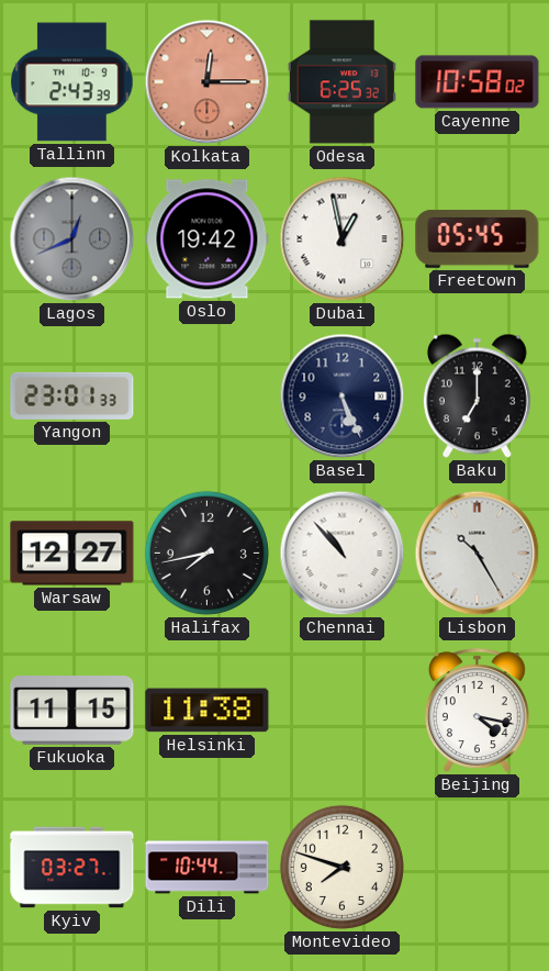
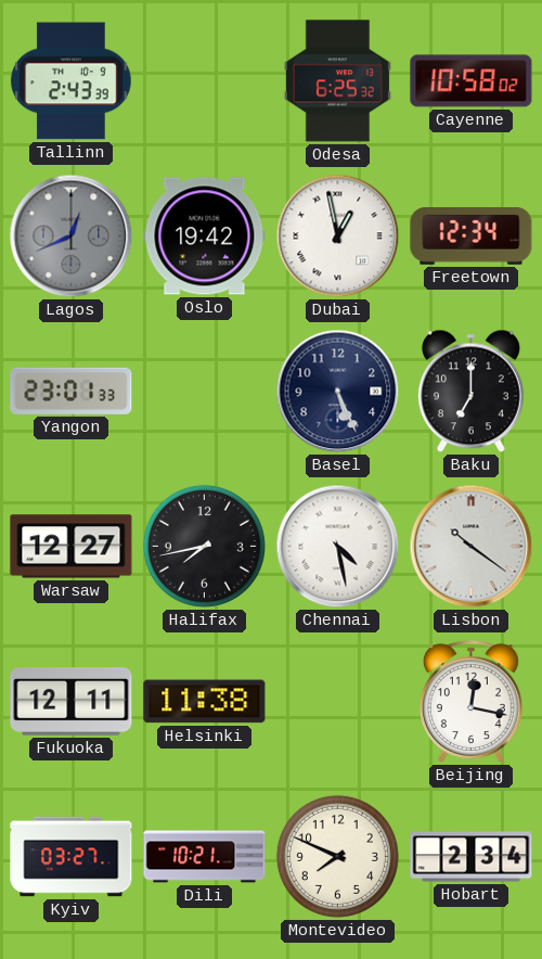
Kolkata: 12:15 -> none
Freetown: 05:45 -> 12:34
Chennai: 10:53 -> 4:28
Lisbon: 10:25 -> 10:21
Fukuoka: 11:15 -> 12:11
Beijing: 4:17 -> 12:17
Dili: 10:44 -> 10:21
Montevideo: 7:48 -> 7:49
Hobart: none -> 2:34
